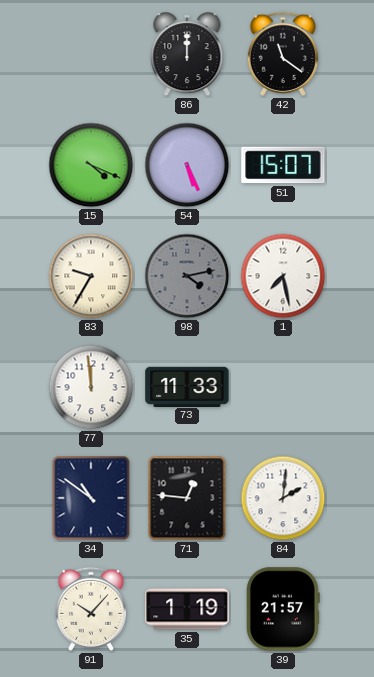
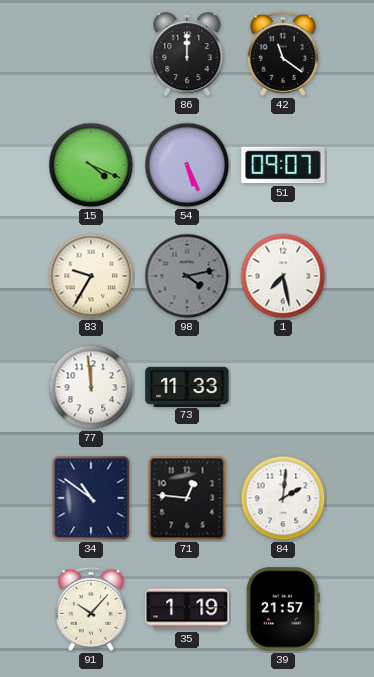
51: 15:07 -> 09:07
